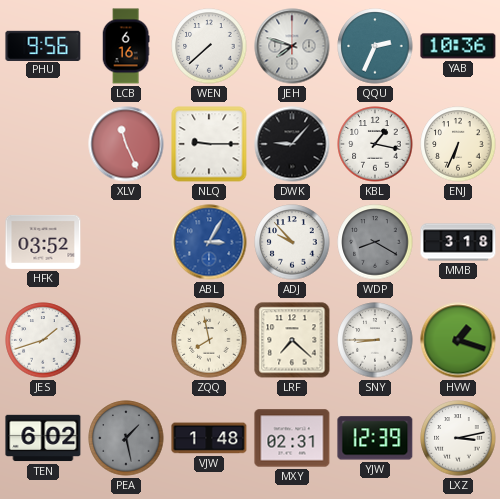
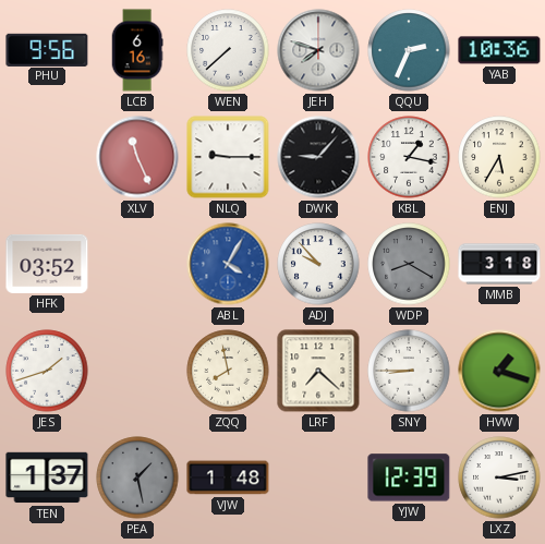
ENJ: 6:34 -> 5:35
ABL: 3:05 -> 4:05
TEN: 6:02 -> 1:37
MXY: 02:31 -> none
